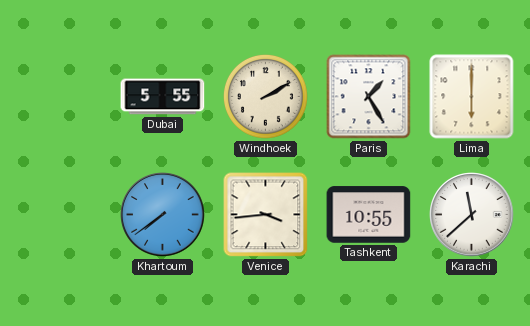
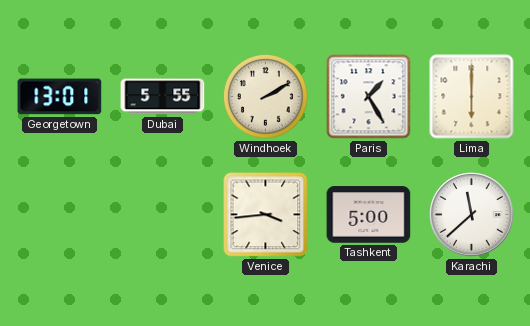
Georgetown: none -> 13:01
Khartoum: 7:39 -> none
Tashkent: 10:55 -> 5:00
